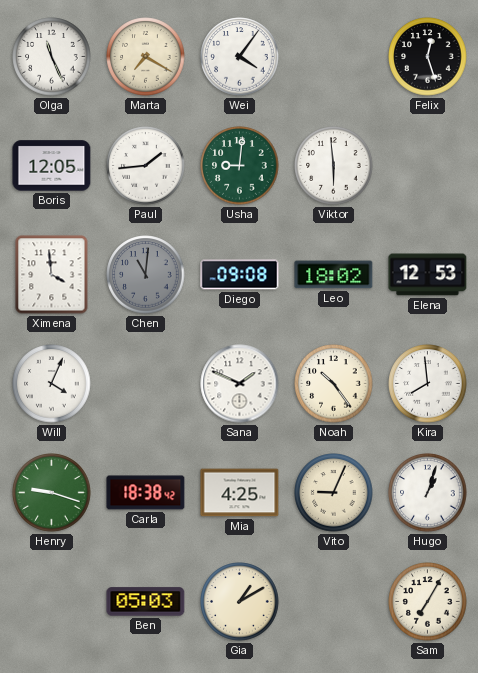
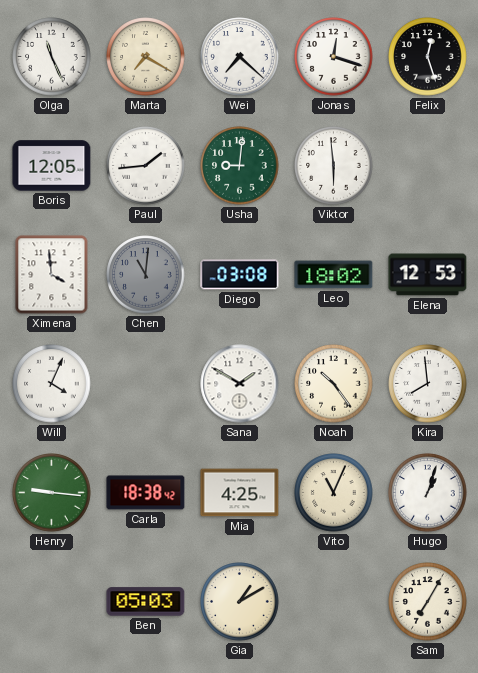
Wei: 4:06 -> 7:22
Jonas: none -> 12:18
Diego: 09:08 -> 03:08
Sana: 1:49 -> 1:50
Henry: 9:18 -> 9:16
Vito: 9:04 -> 11:04
